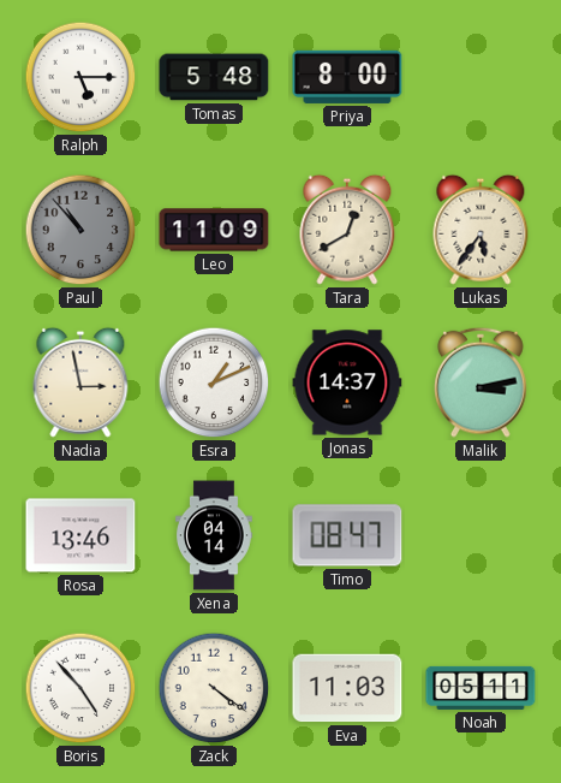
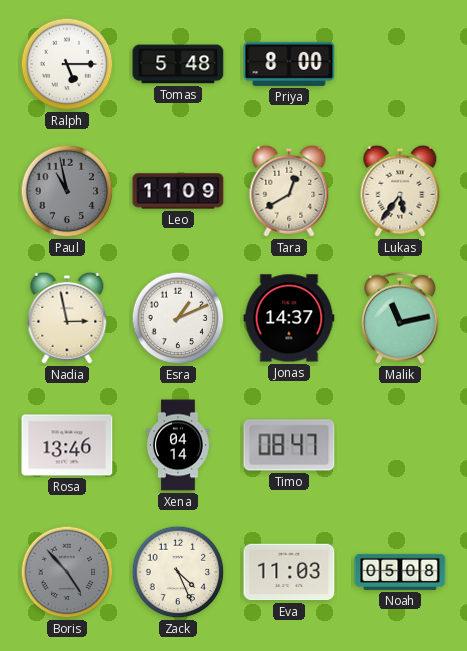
Paul: 10:53 -> 10:58
Malik: 3:13 -> 11:13
Boris dial: white -> grey
Zack: 4:21 -> 4:26
Noah: 05:11 -> 05:08
